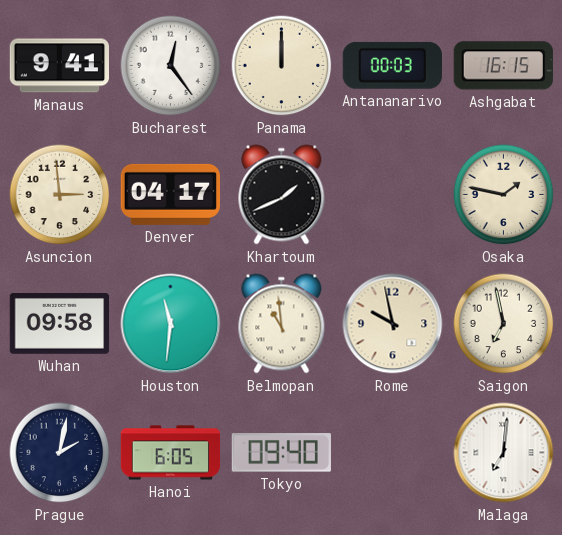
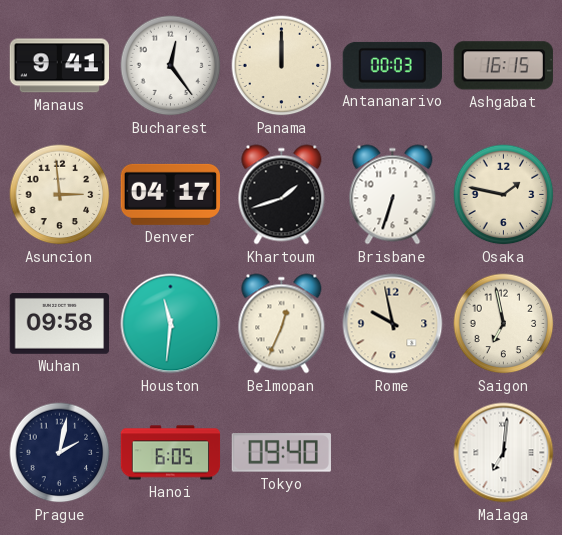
Khartoum: 1:41 -> 1:42
Brisbane: none -> 6:33
Belmopan: 10:59 -> 12:34
